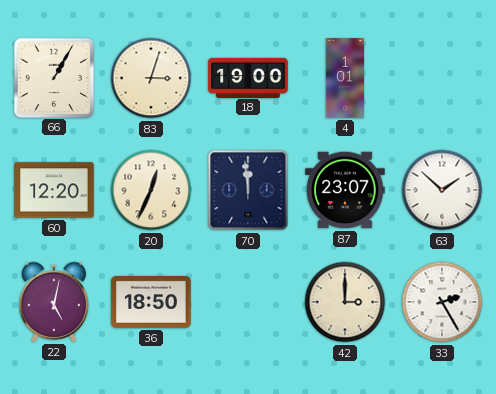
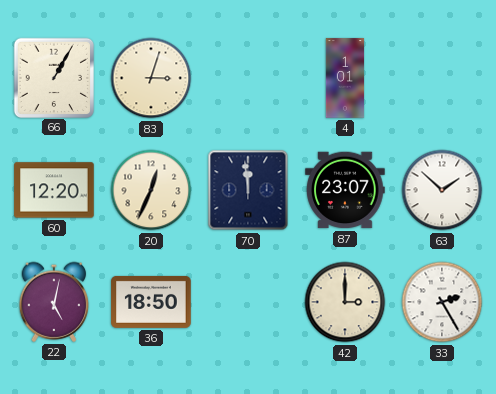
18: 19:00 -> none
